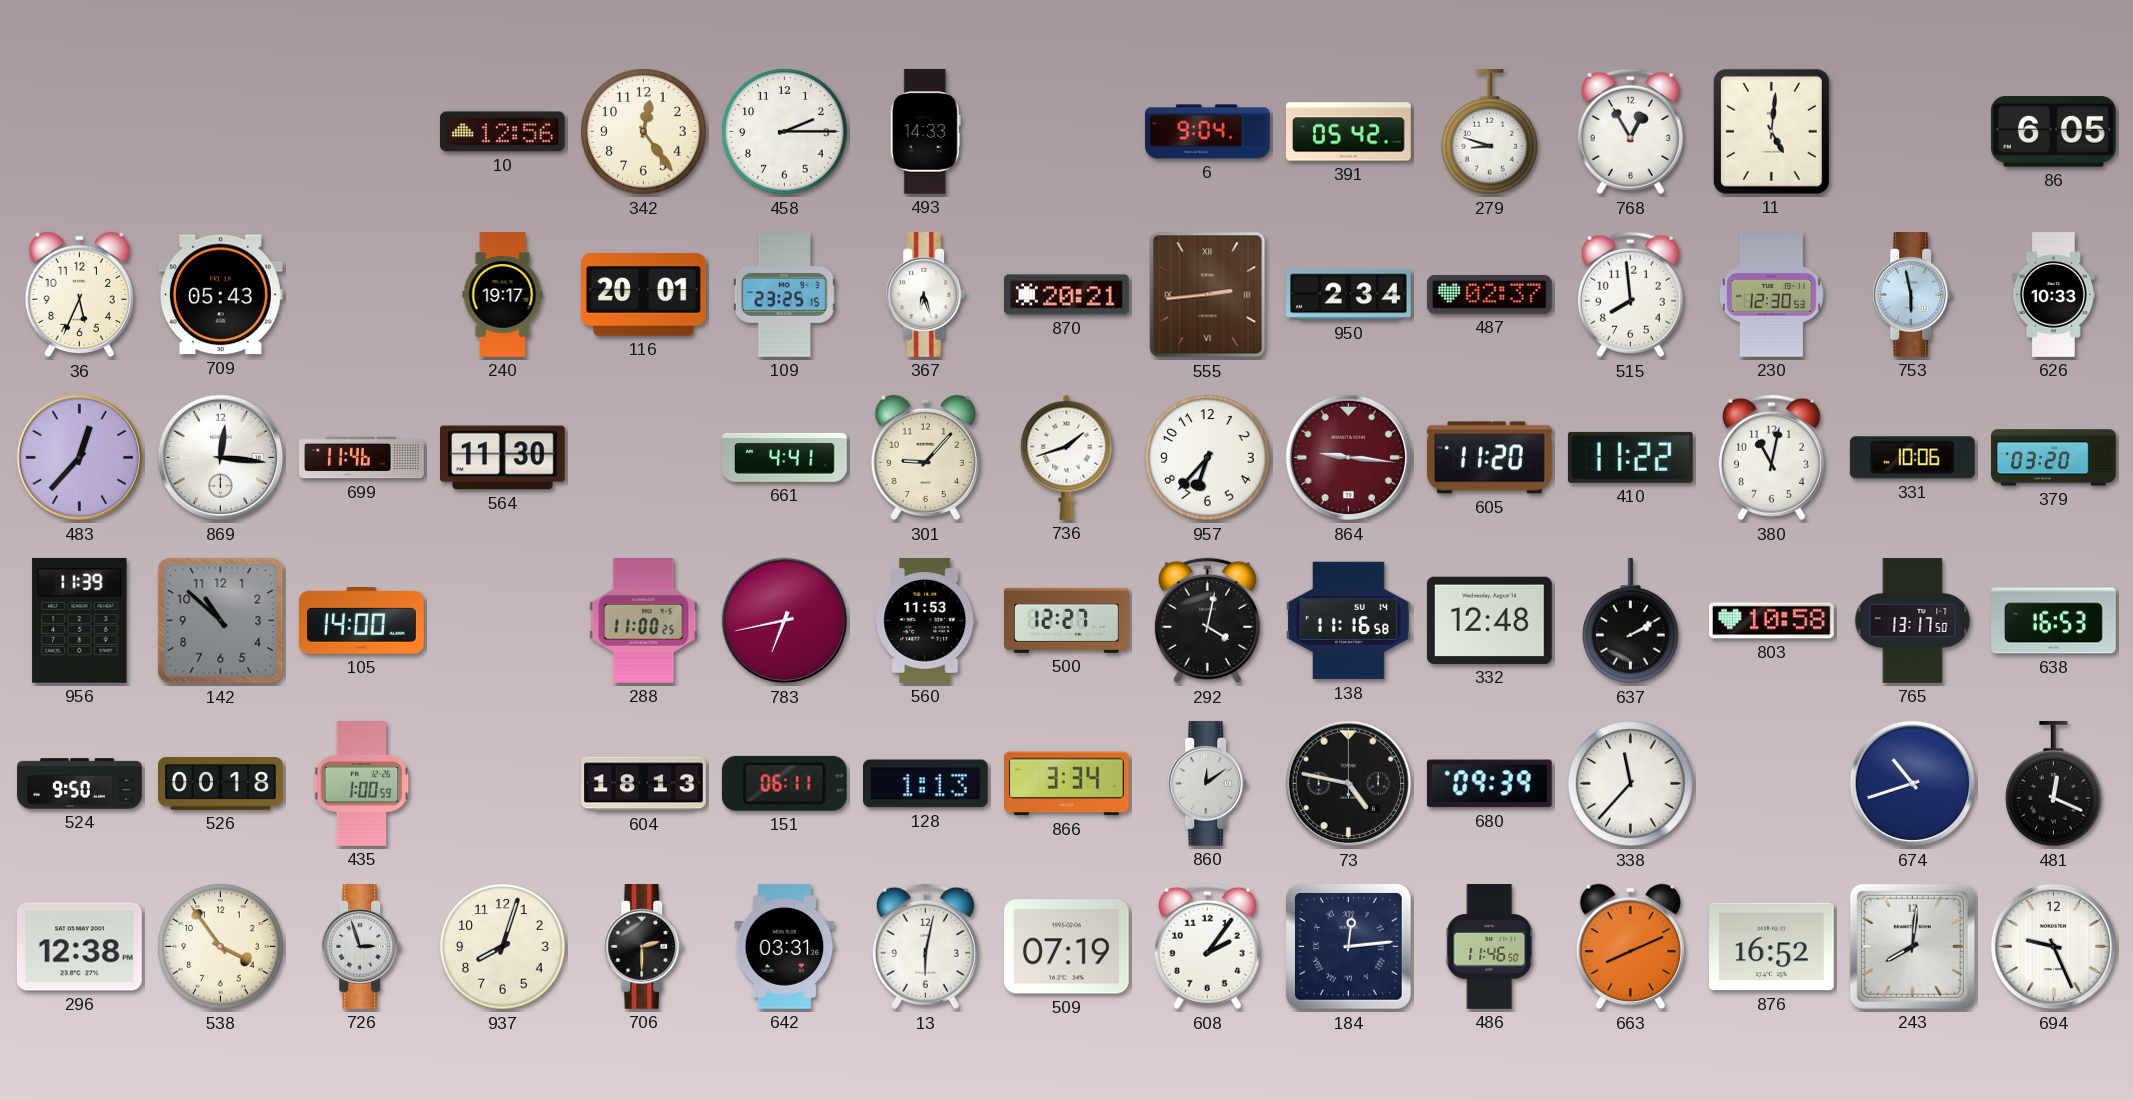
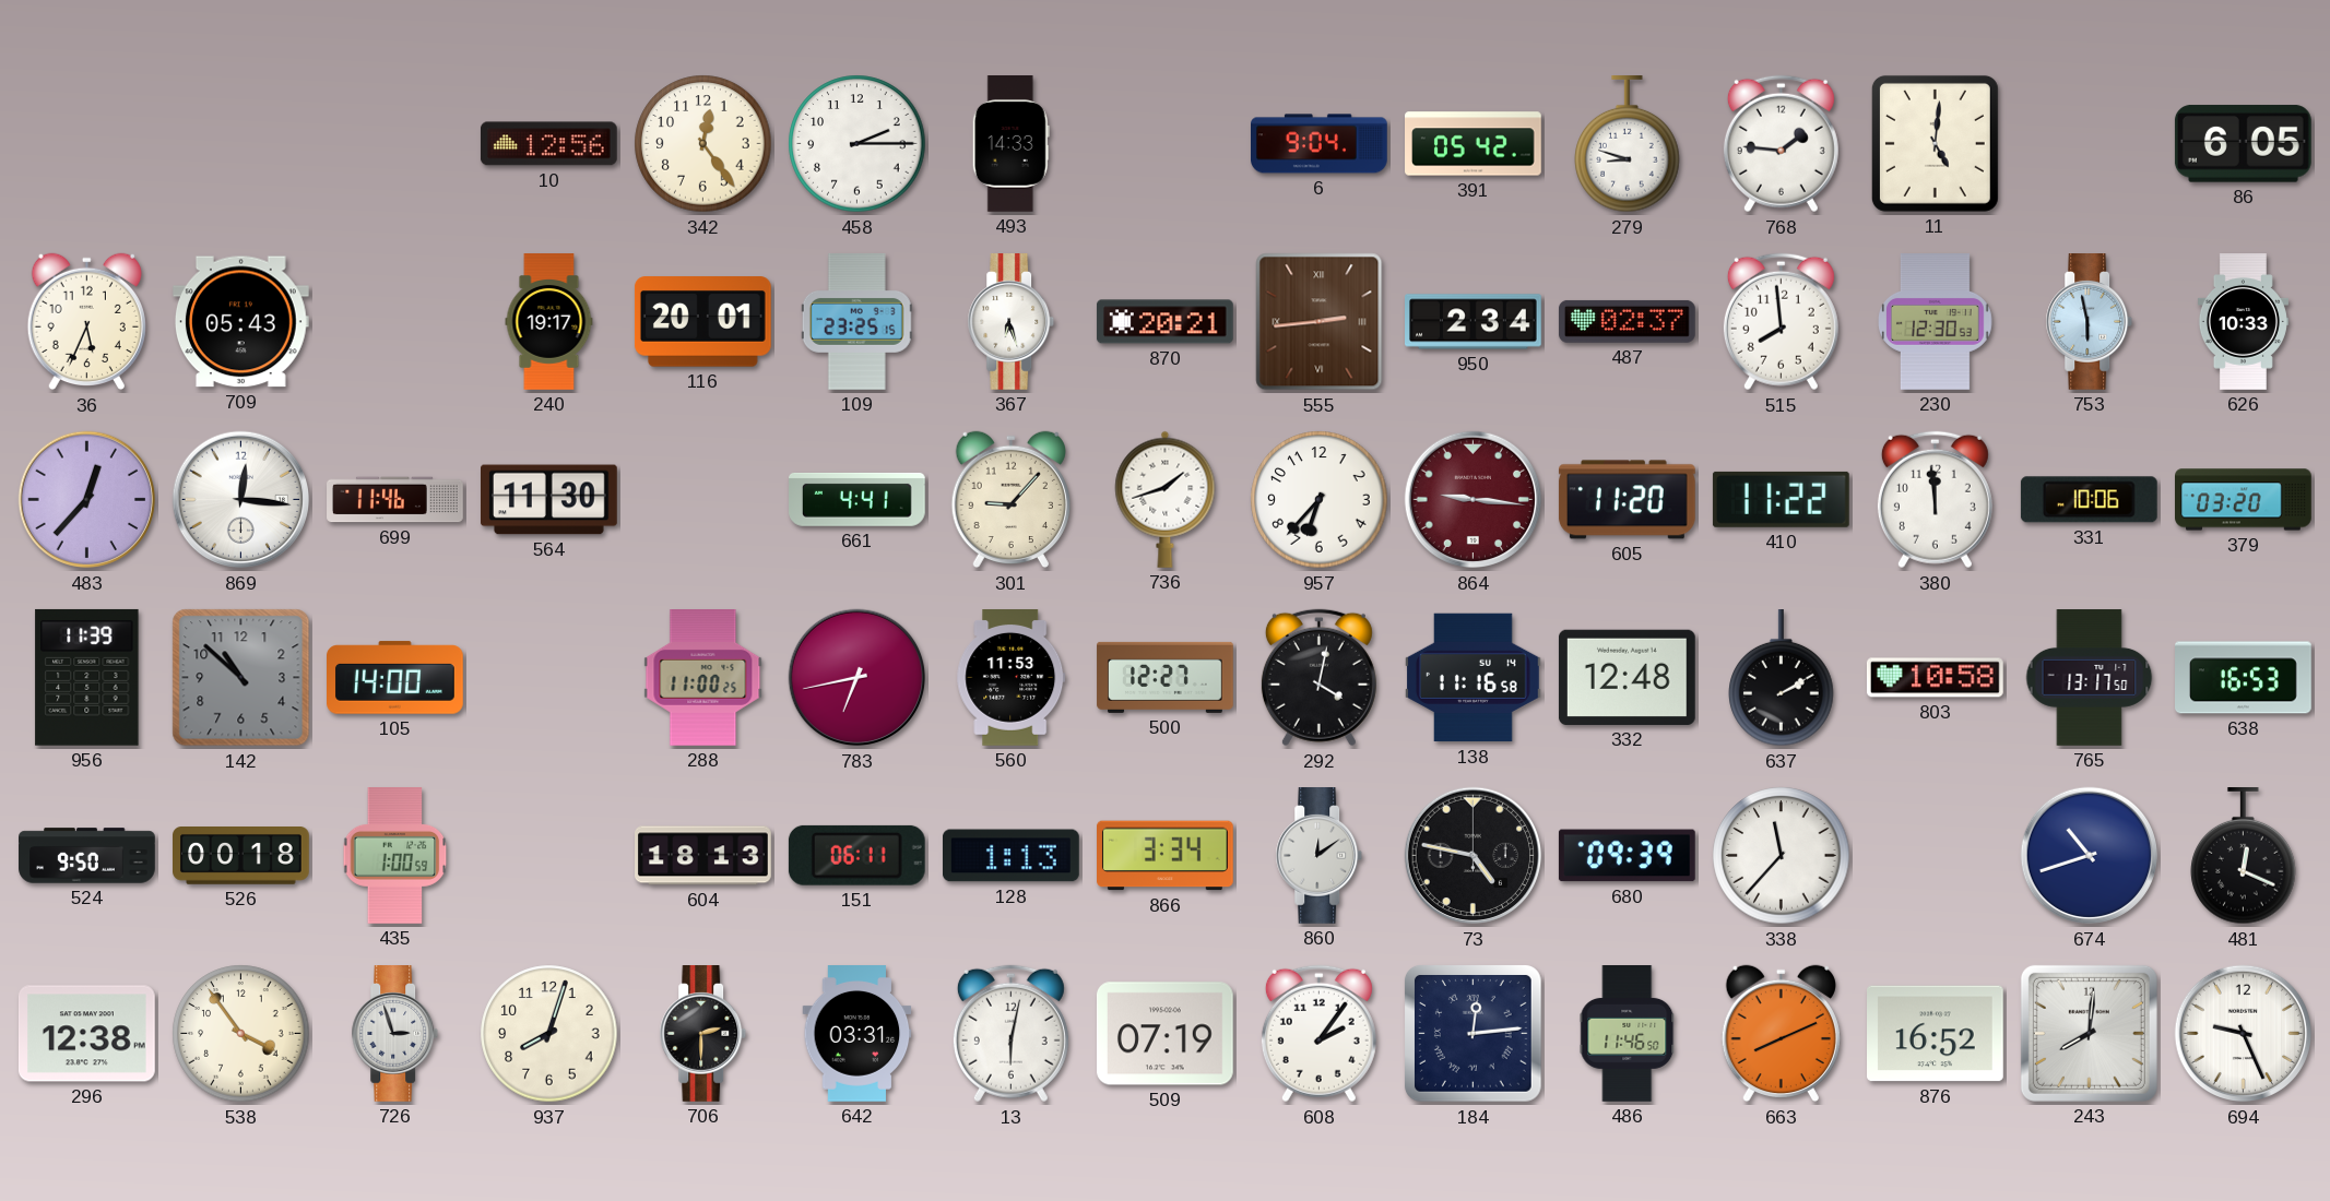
768: 12:55 -> 1:46
380: 11:02 -> 11:59
